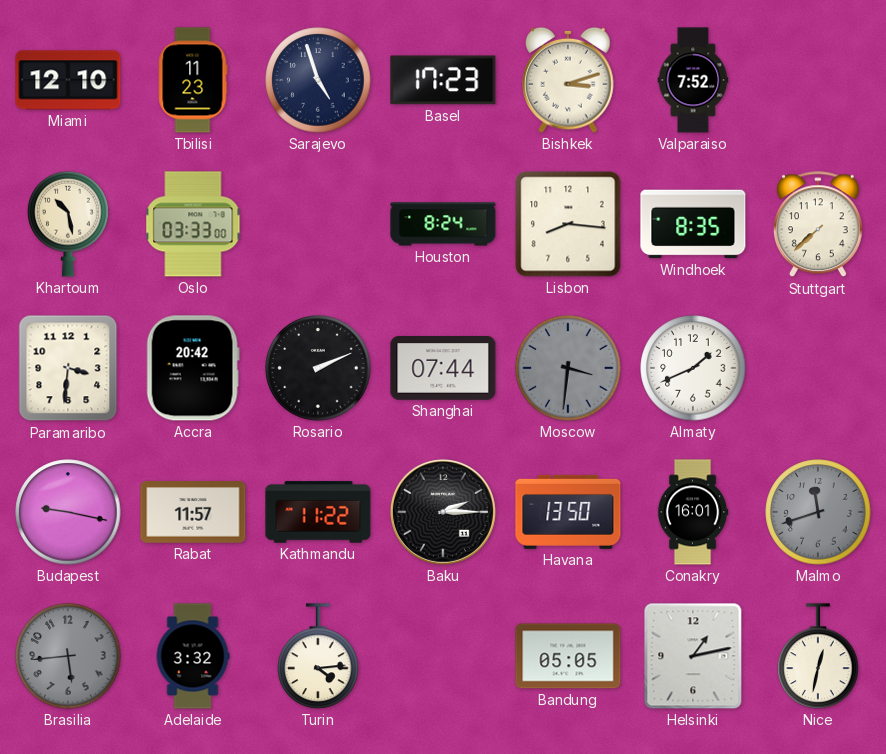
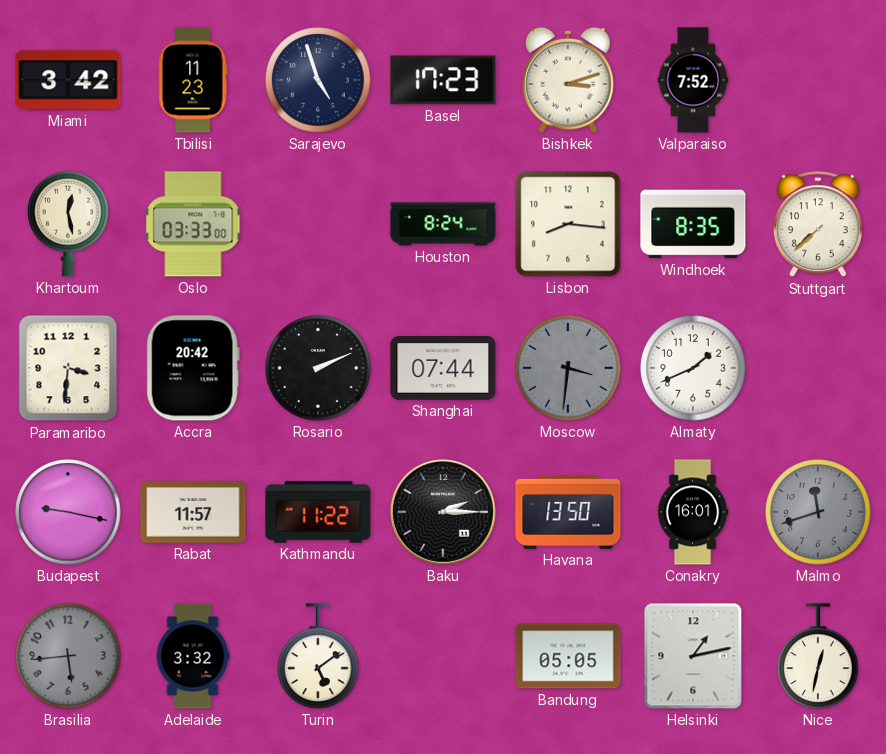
Miami: 12:10 -> 3:42
Khartoum: 10:28 -> 12:28
Turin: 4:14 -> 5:09
